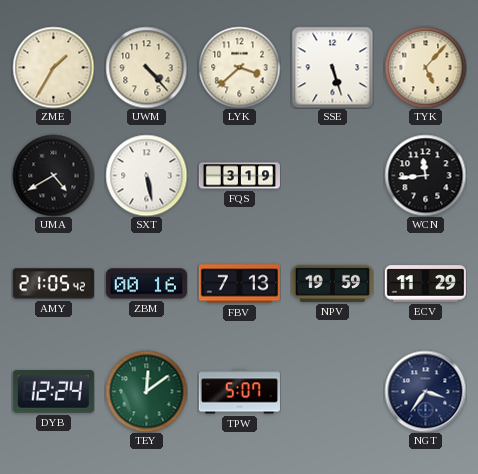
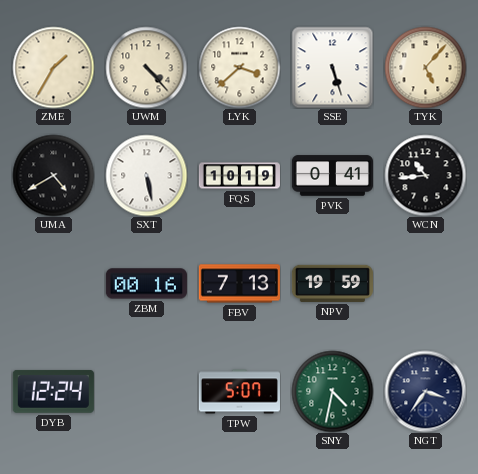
FQS: 3:19 -> 10:19
PVK: none -> 0:41
WCN: 11:44 -> 10:44
AMY: 21:05 -> none
ECV: 11:29 -> none
TEY: 12:09 -> none
SNY: none -> 4:32
